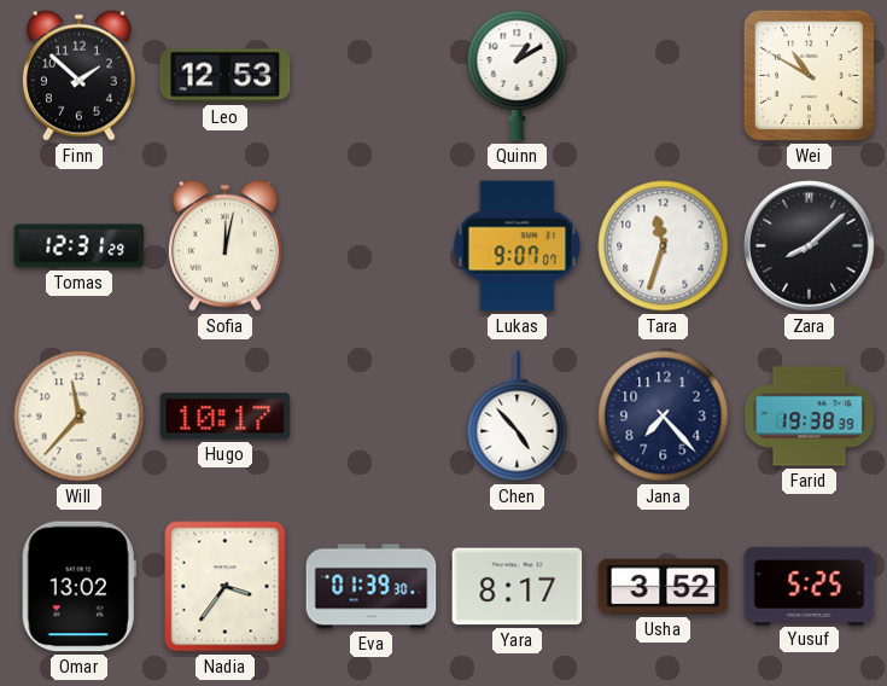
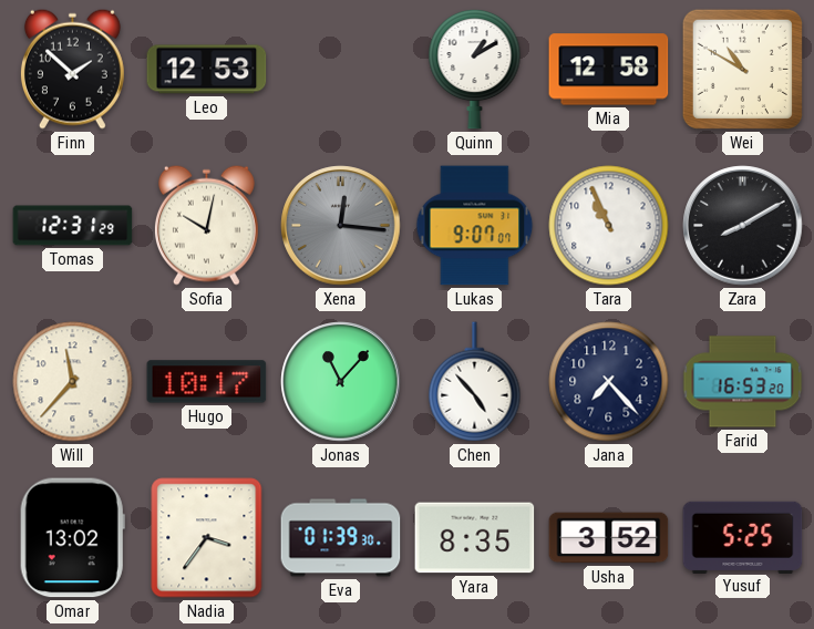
Mia: none -> 12:58
Sofia: 12:02 -> 10:02
Xena: none -> 12:16
Tara: 11:33 -> 10:56
Zara: 8:08 -> 8:10
Jonas: none -> 11:07
Farid: 19:38 -> 16:53
Yara: 8:17 -> 8:35
